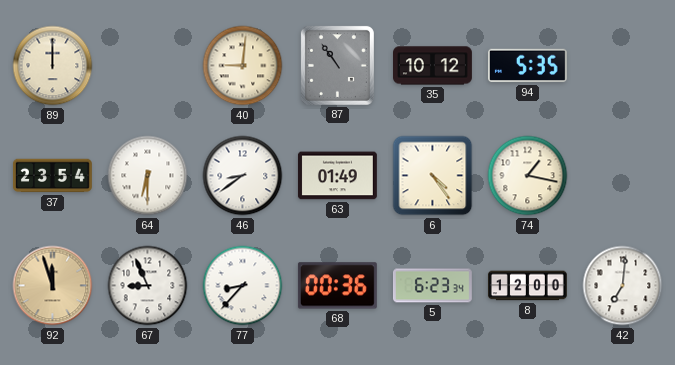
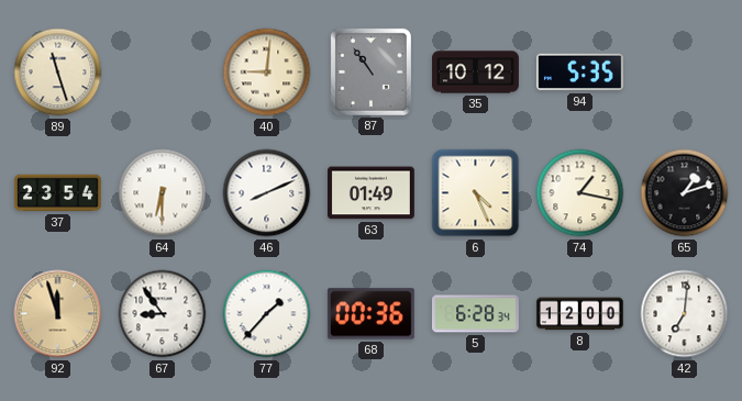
89: 12:00 -> 11:27
46: 8:39 -> 8:11
6: 4:24 -> 4:26
65: none -> 1:12
67: 8:56 -> 8:54
77: 8:37 -> 1:37
5: 6:23 -> 6:28
